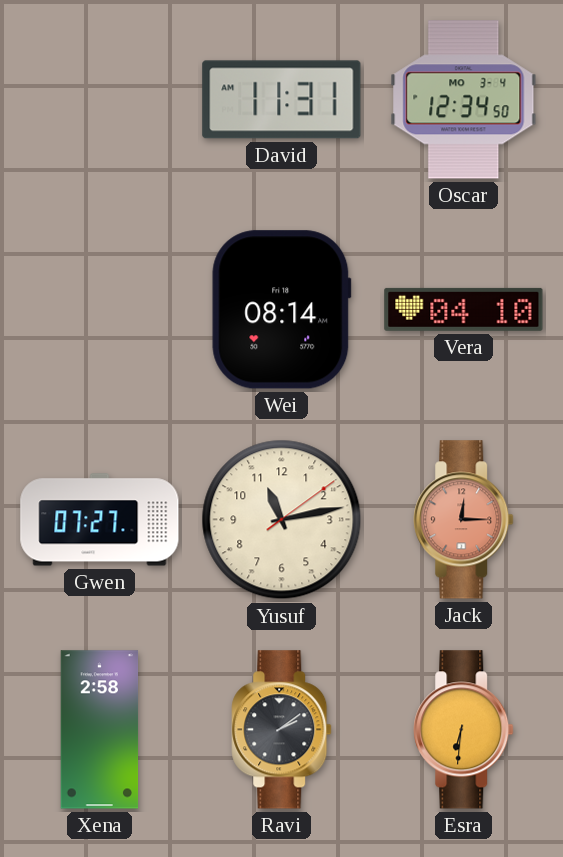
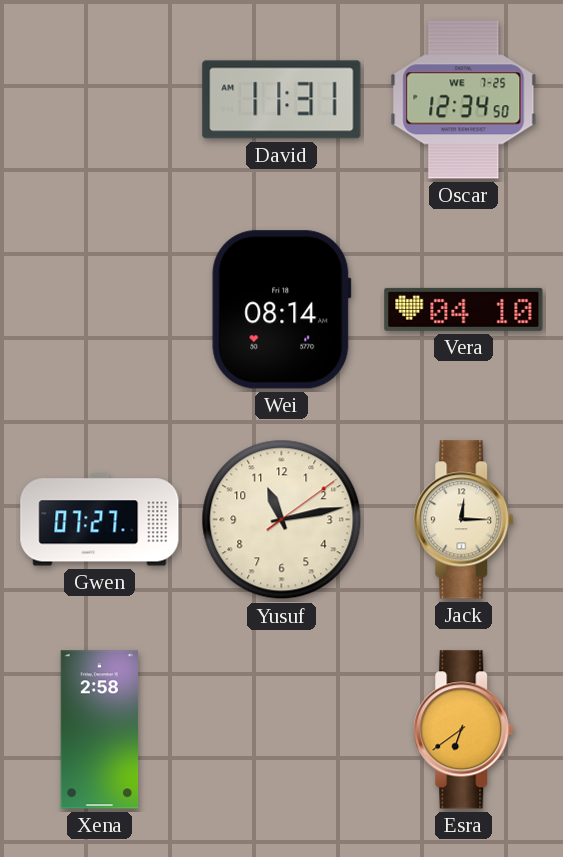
Oscar date: MO 3-4 -> WE 7-25
Jack dial: salmon -> cream
Ravi: 2:09 -> none
Esra: 6:31 -> 6:39
